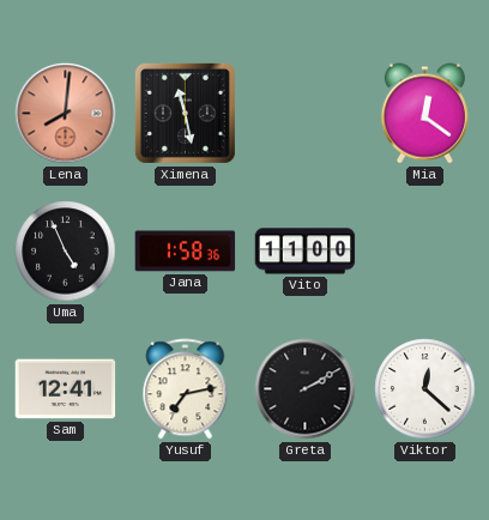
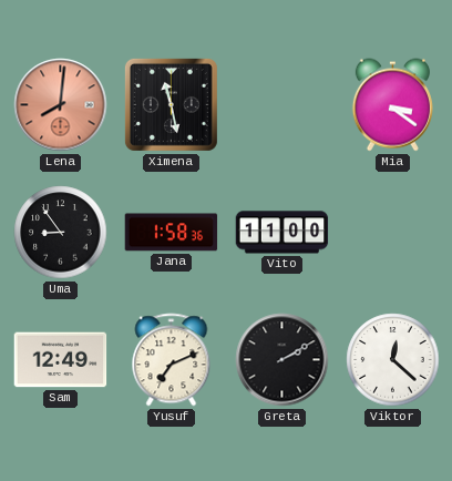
Mia: 12:21 -> 3:21
Uma: 4:56 -> 8:54
Sam: 12:41 -> 12:49
Yusuf: 7:13 -> 7:11
